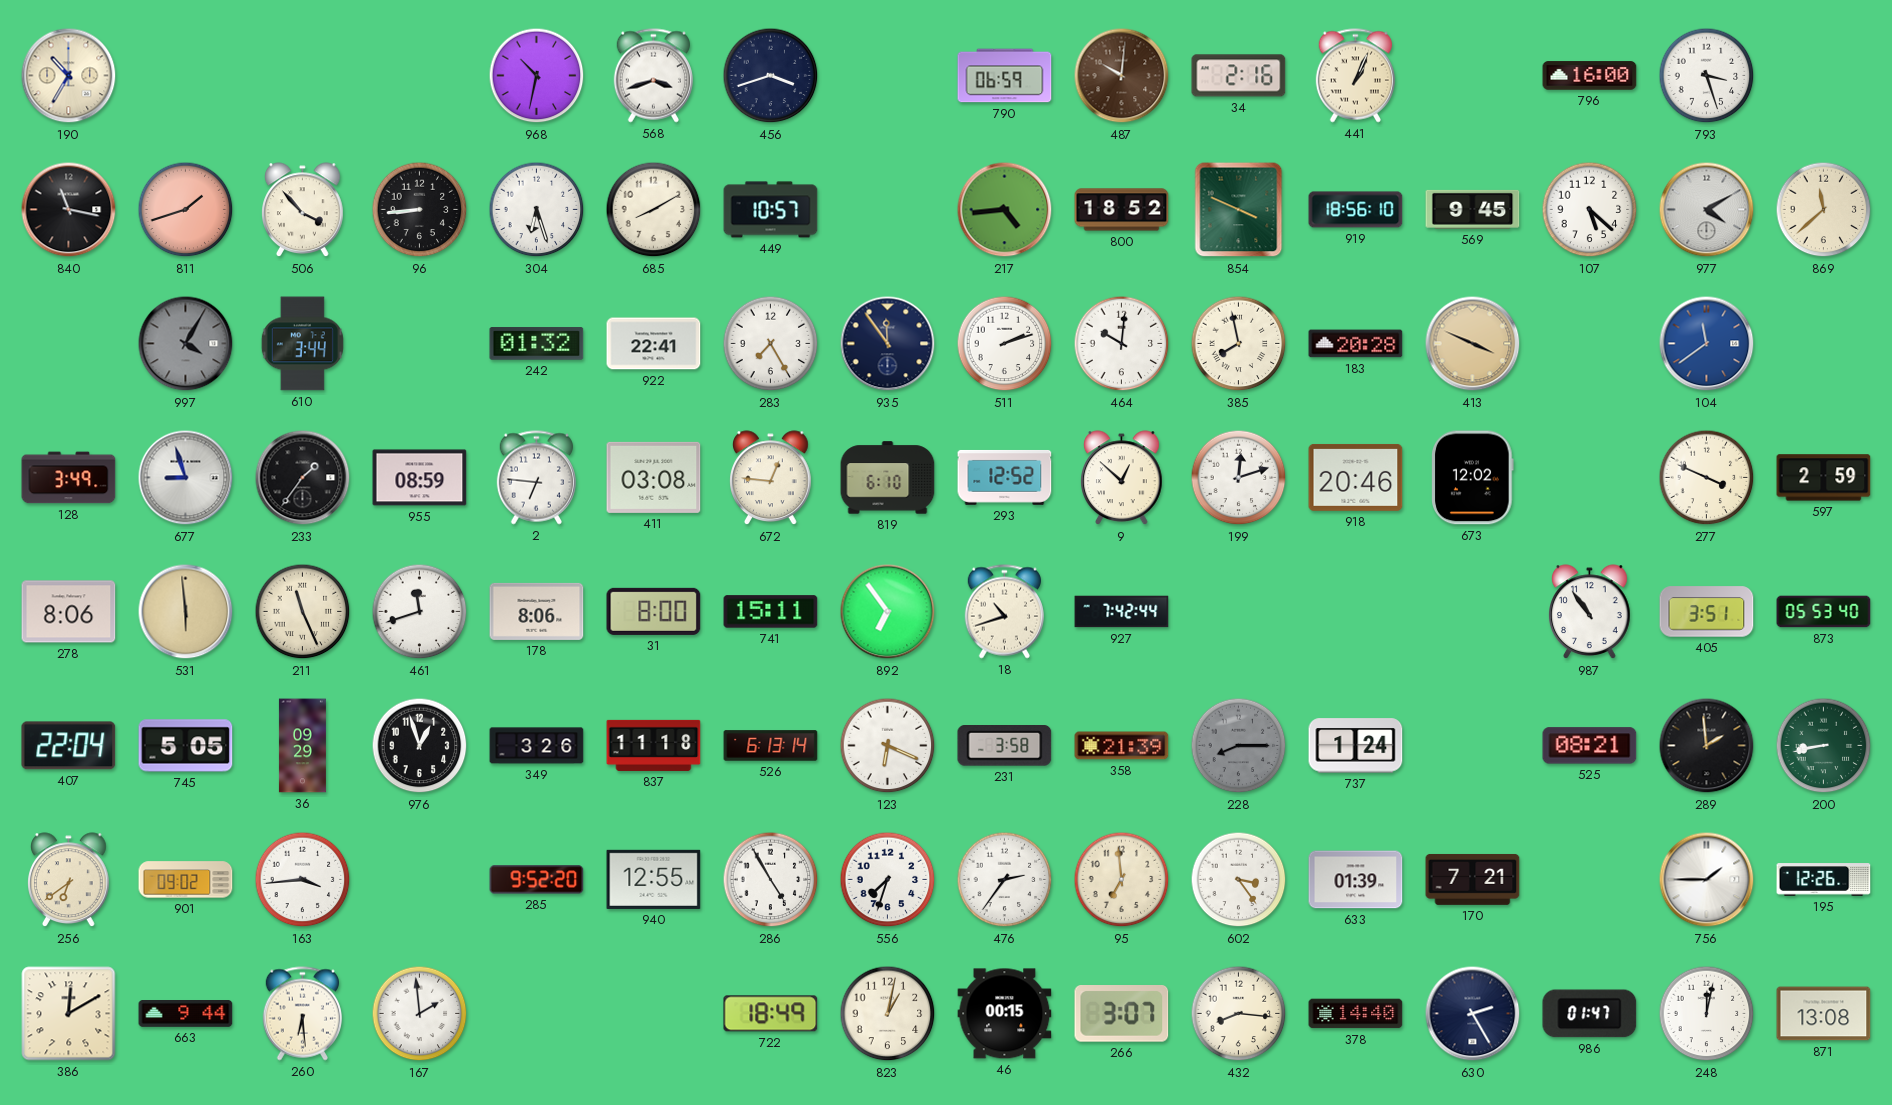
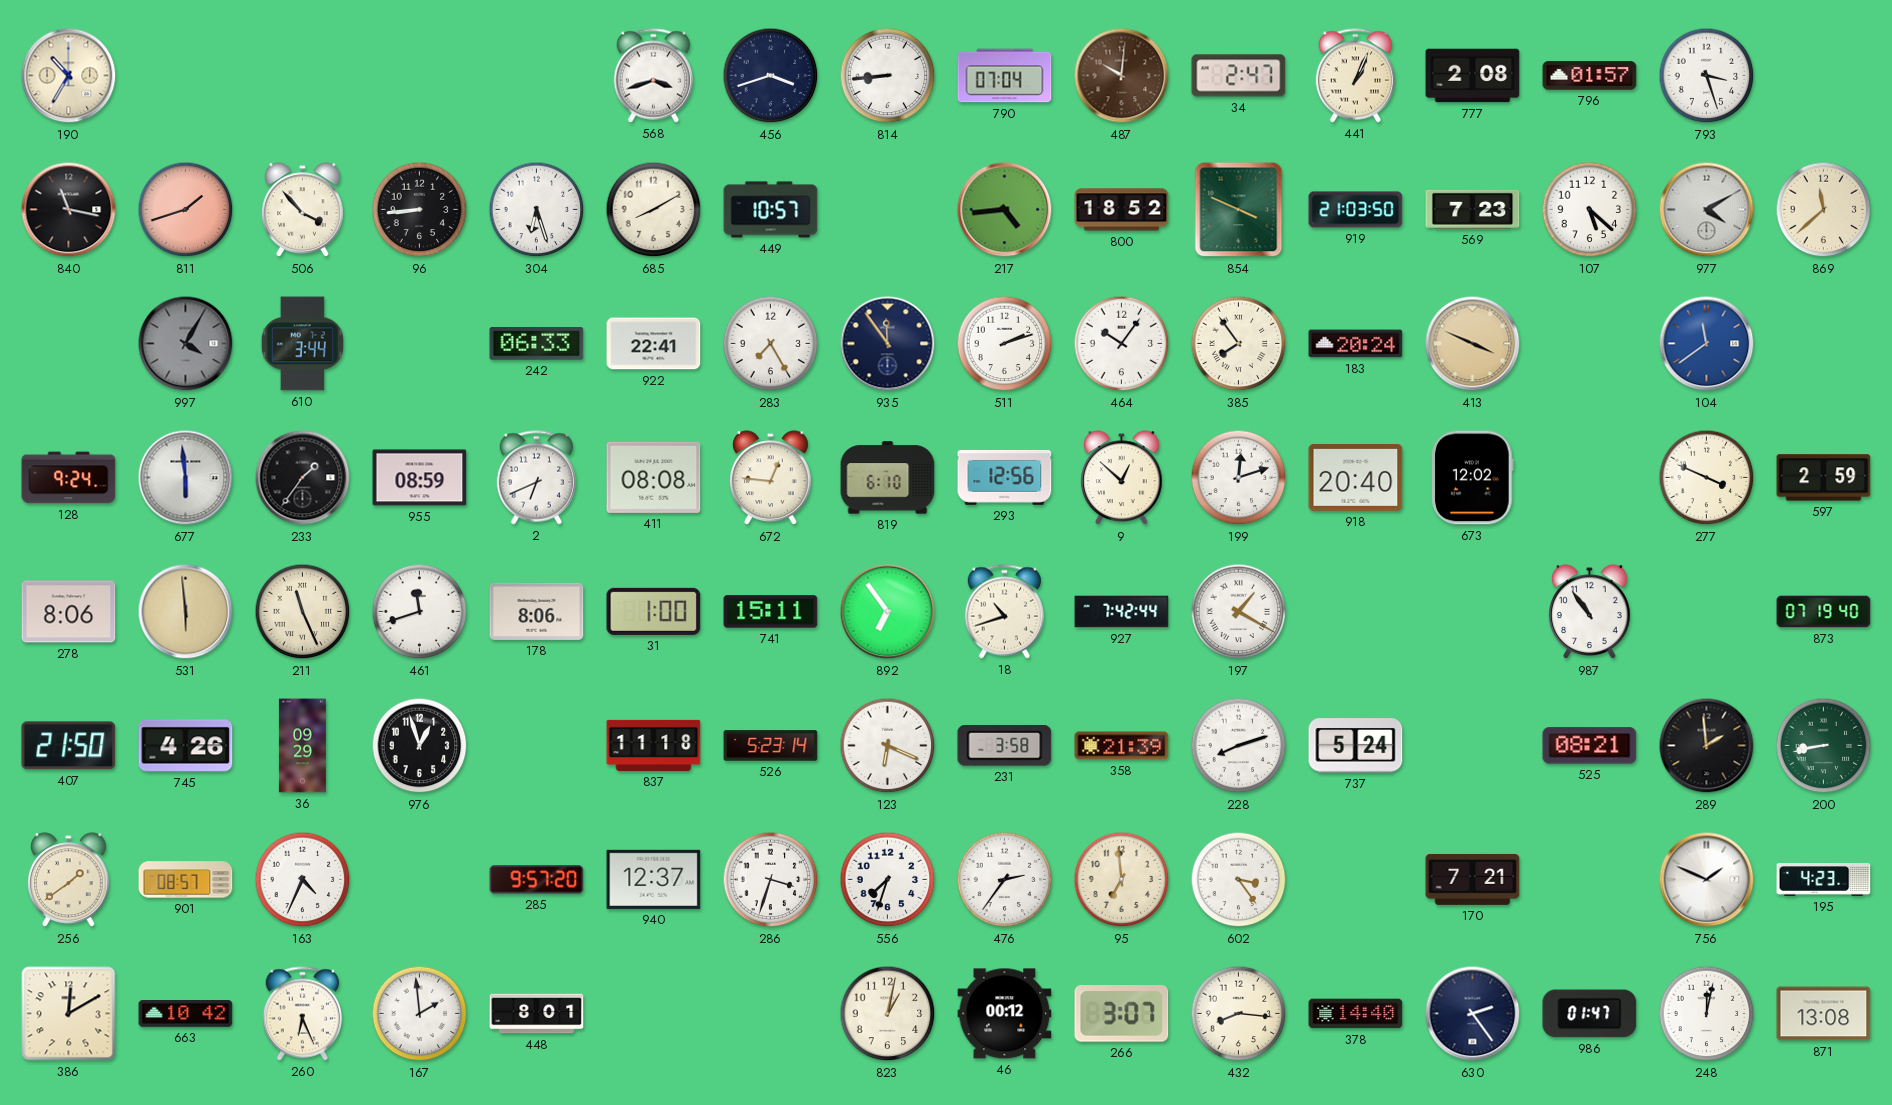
968: 10:32 -> none
814: none -> 8:44
790: 06:59 -> 07:04
34: 2:16 -> 2:47
777: none -> 2:08
796: 16:00 -> 01:57
919: 18:56 -> 21:03
569: 9:45 -> 7:23
242: 01:32 -> 06:33
464: 10:01 -> 10:06
385: 7:58 -> 7:54
183: 20:28 -> 20:24
128: 3:49 -> 9:24
677: 8:57 -> 5:59
2: 6:46 -> 6:41
411: 03:08 -> 08:08
293: 12:52 -> 12:56
918: 20:46 -> 20:40
31: 8:00 -> 1:00
197: none -> 1:20
405: 3:51 -> none
873: 05:53 -> 07:19
407: 22:04 -> 21:50
745: 5:05 -> 4:26
349: 3:26 -> none
526: 6:13 -> 5:23
228: 8:15 -> 8:12
228 dial: grey -> white
737: 1:24 -> 5:24
256: 6:39 -> 1:39
901: 09:02 -> 08:57
163: 3:44 -> 4:34
285: 9:52 -> 9:57
940: 12:55 -> 12:37
286: 4:55 -> 3:33
633: 01:39 -> none
756: 1:45 -> 1:49
195: 12:26 -> 4:23
663: 9:44 -> 10:42
260: 6:29 -> 6:26
448: none -> 8:01
722: 18:49 -> none
46: 00:15 -> 00:12
630: 2:25 -> 2:24
